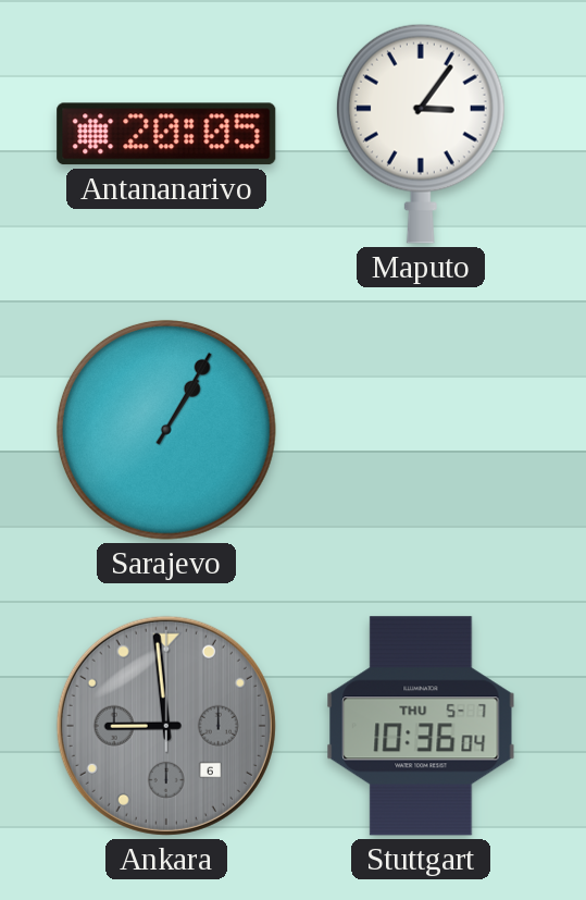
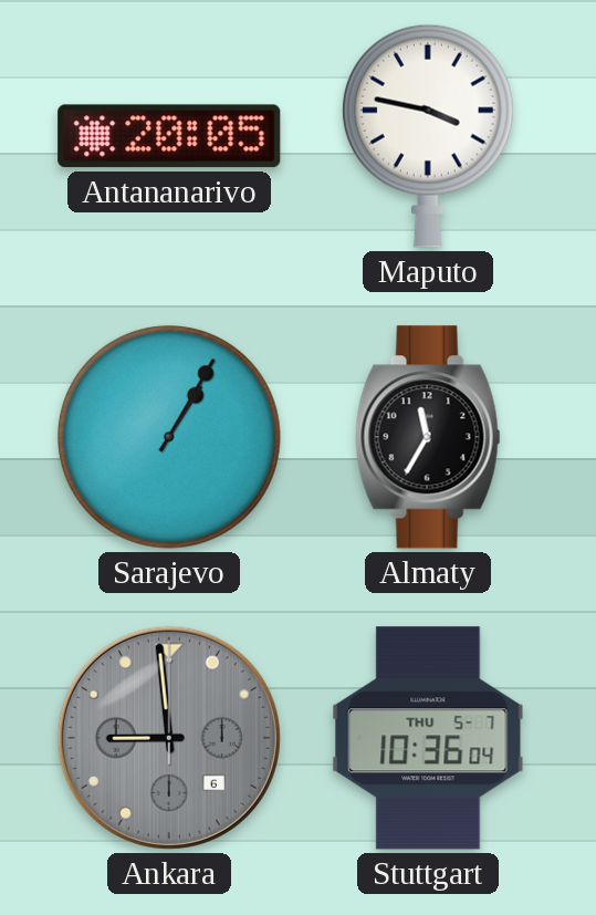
Maputo: 3:06 -> 3:47
Almaty: none -> 11:35
